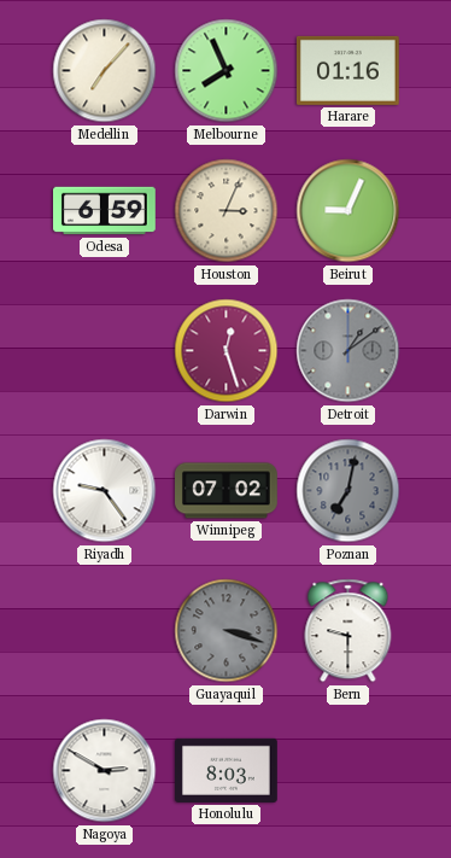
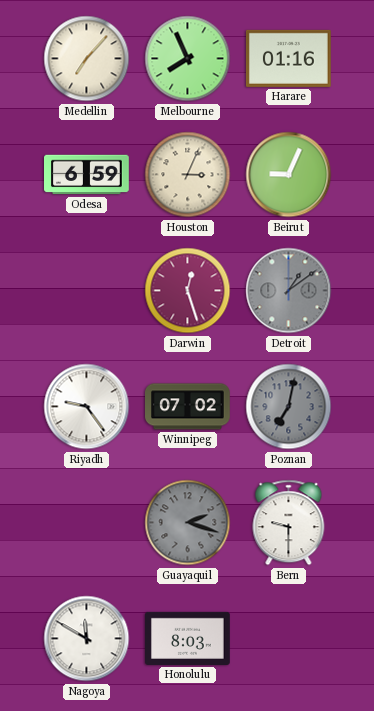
Guayaquil: 3:18 -> 2:18
Nagoya: 2:50 -> 11:50
